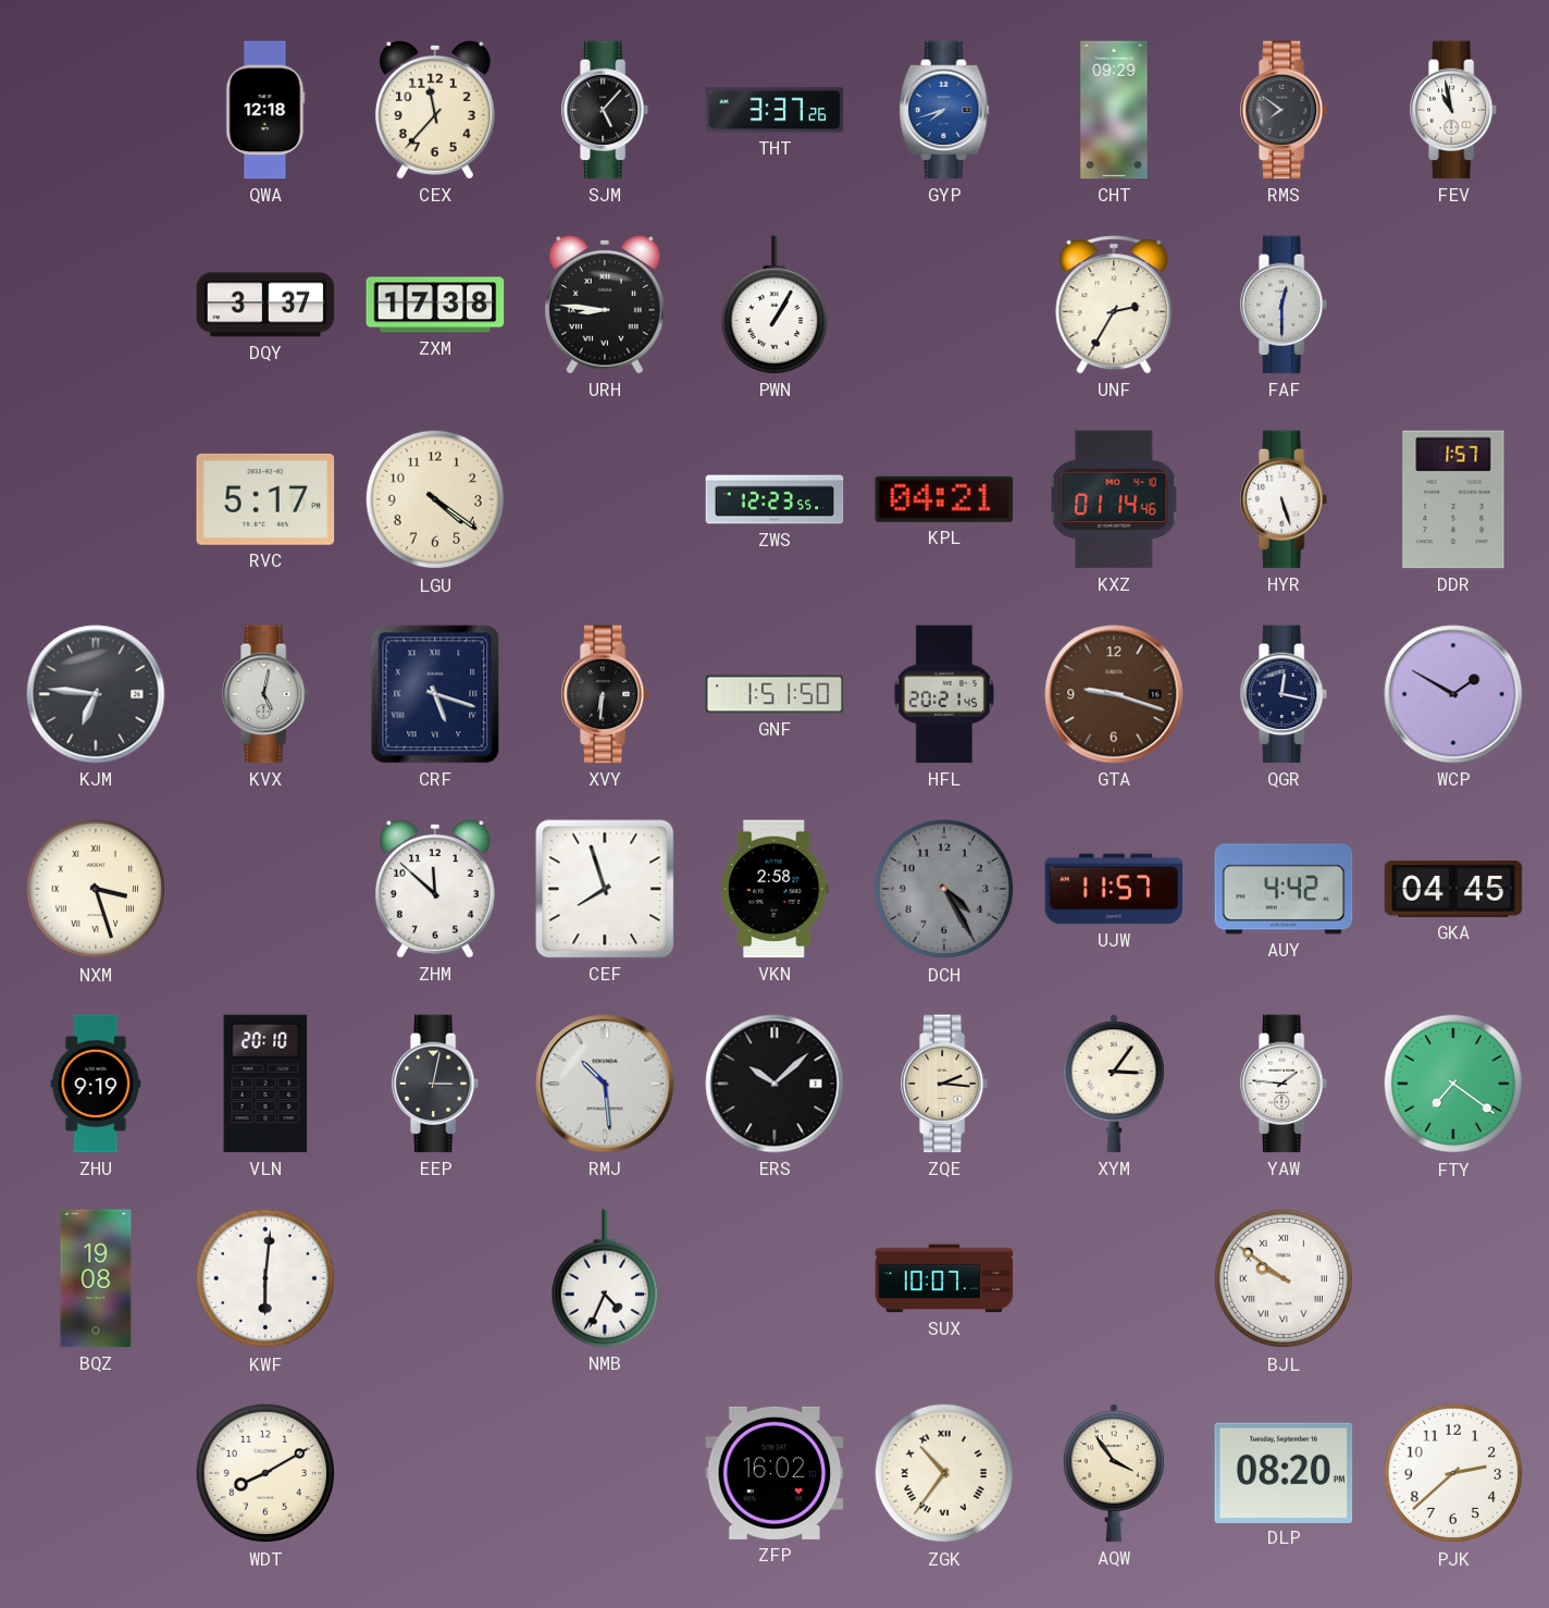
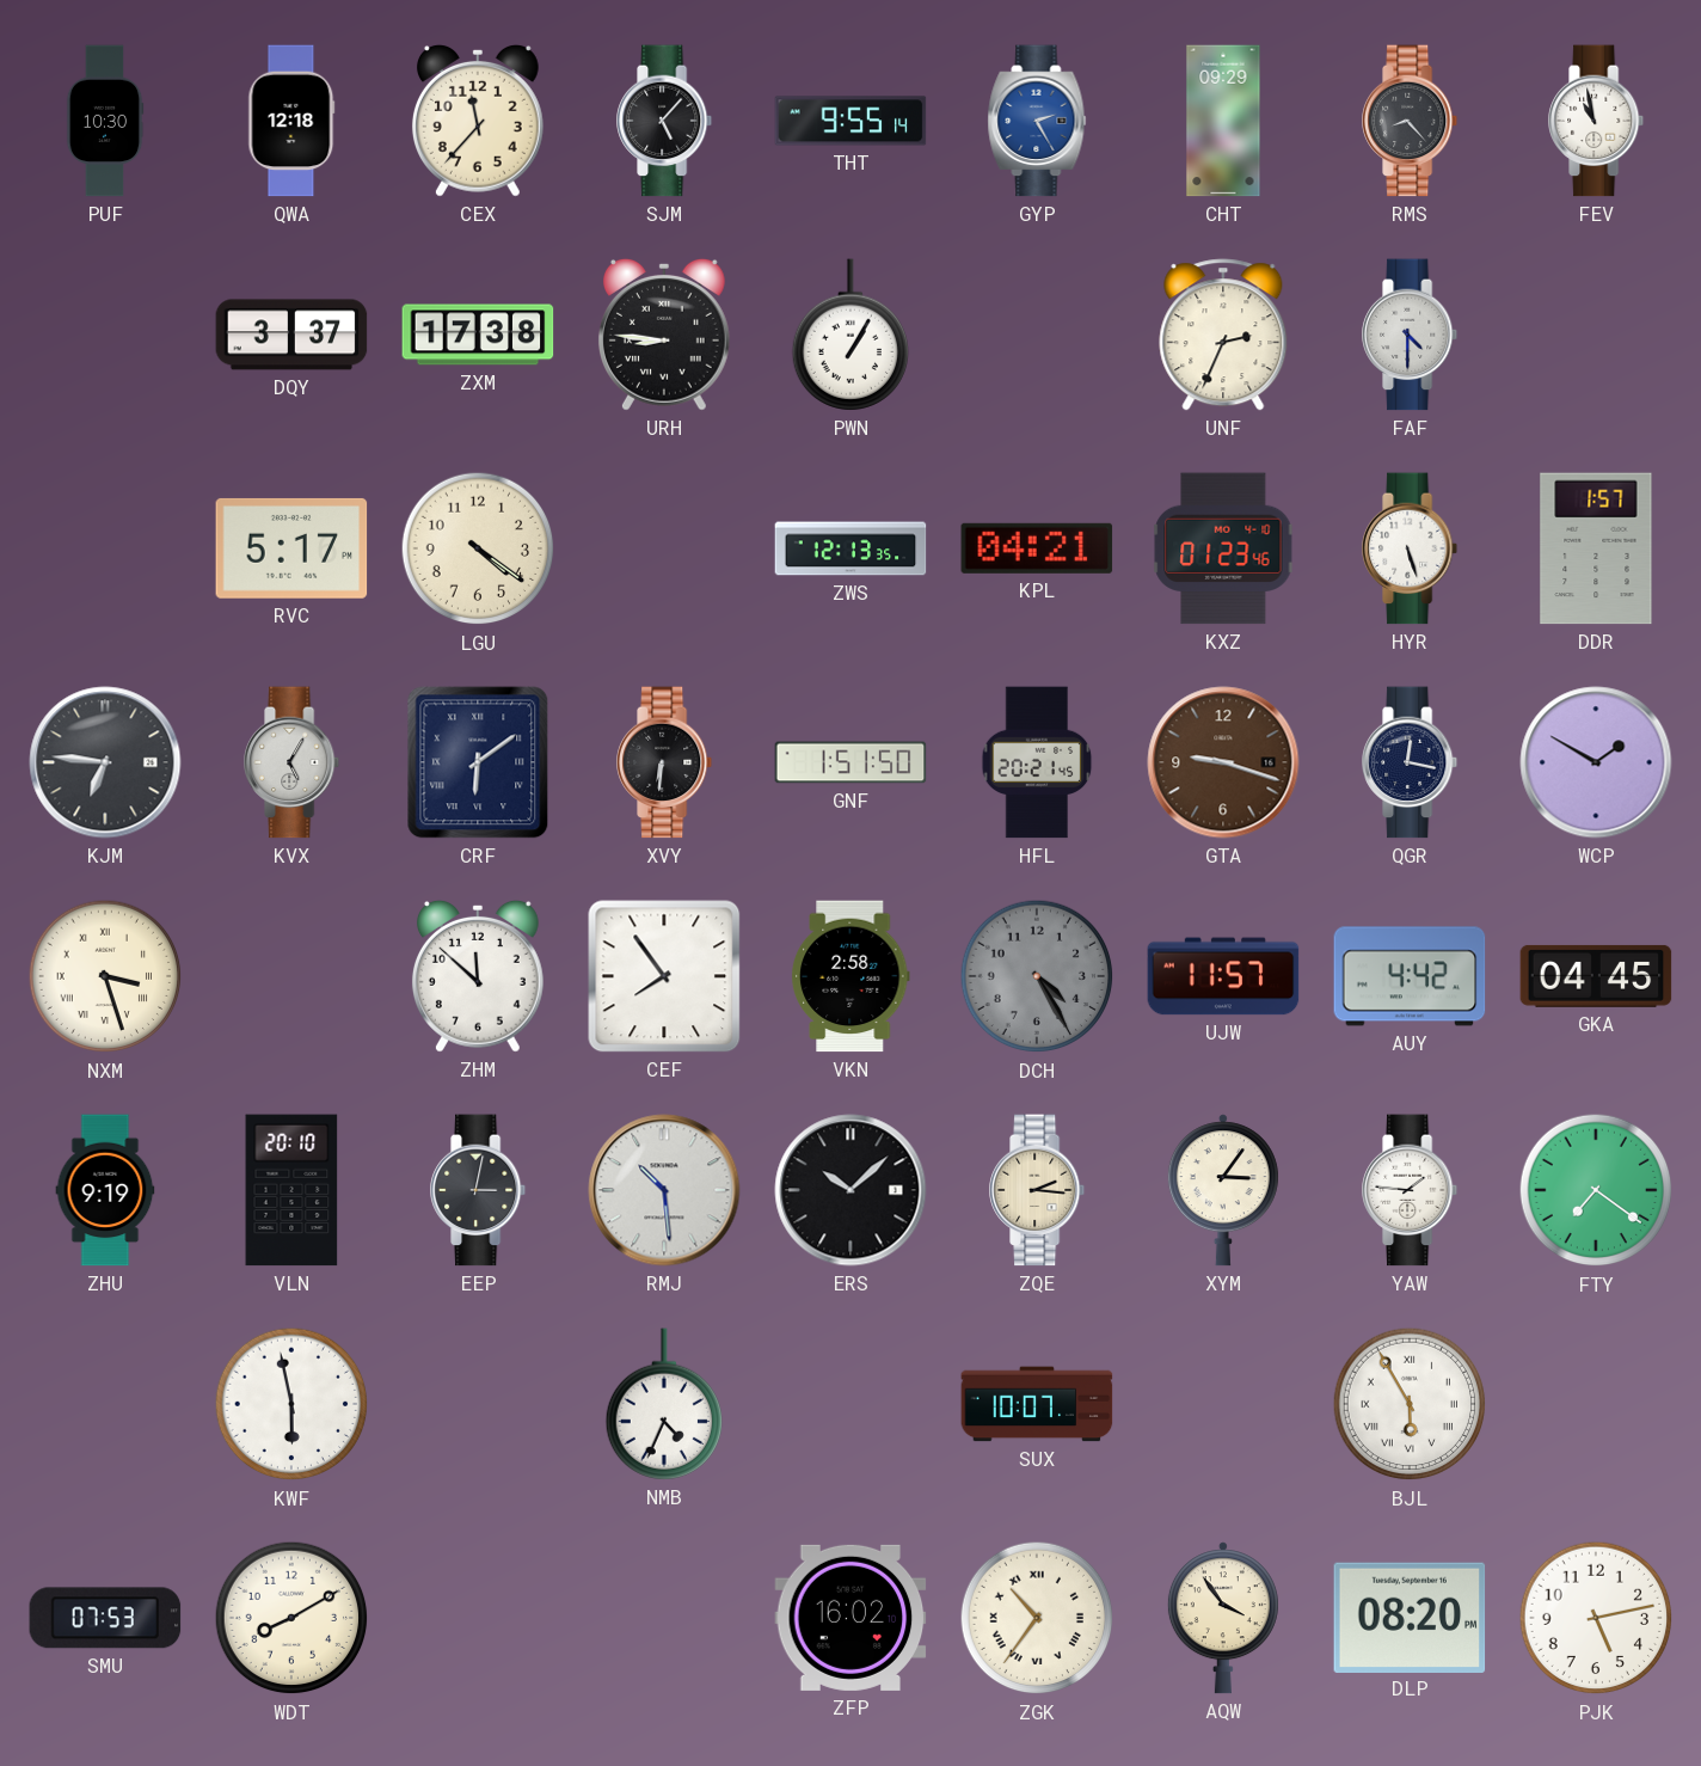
PUF: none -> 10:30
THT: 3:37 -> 9:55
GYP: 7:42 -> 2:25
RMS: 7:51 -> 8:23
UNF: 2:35 -> 2:34
FAF: 12:30 -> 4:30
ZWS: 12:23 -> 12:13
KXZ: 01:14 -> 01:23
KVX: 5:02 -> 5:05
CRF: 5:18 -> 6:09
CEF: 7:57 -> 7:54
BQZ: 19:08 -> none
KWF: 6:01 -> 5:58
BJL: 9:51 -> 5:55
SMU: none -> 07:53
PJK: 2:38 -> 5:13
